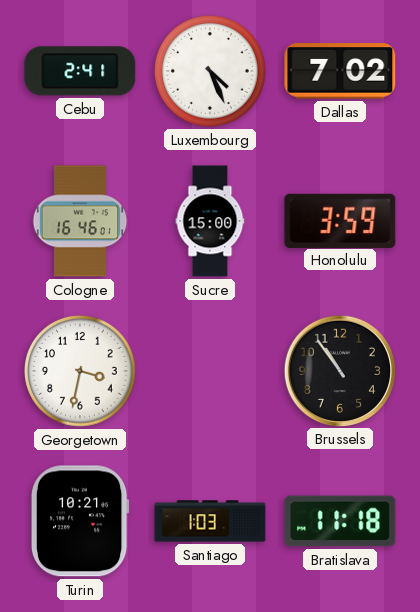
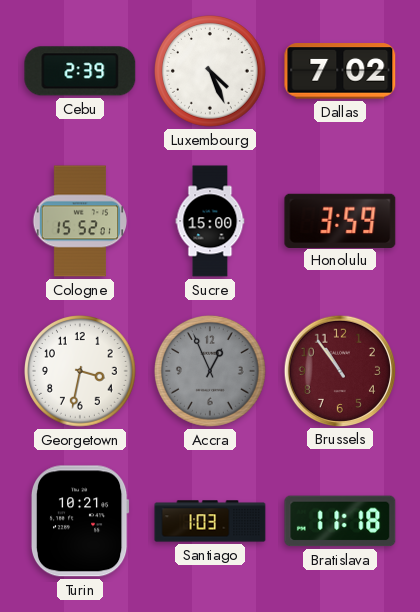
Cebu: 2:41 -> 2:39
Cologne: 16:46 -> 15:52
Accra: none -> 12:56
Brussels dial: black -> burgundy
